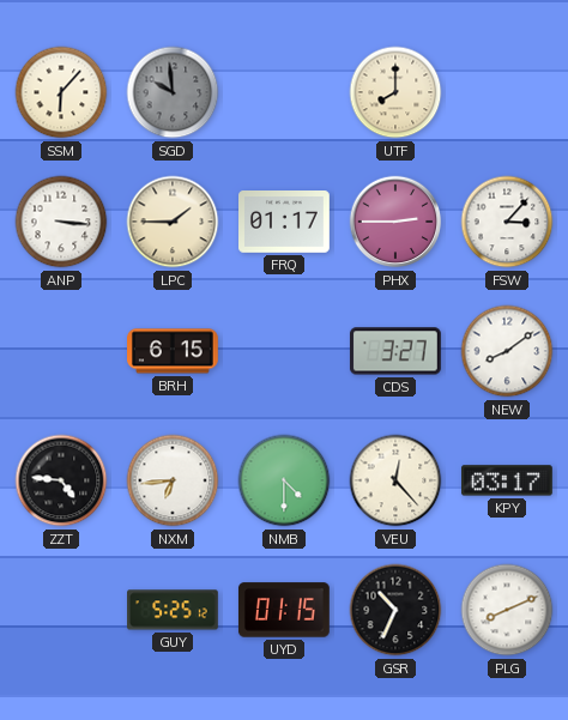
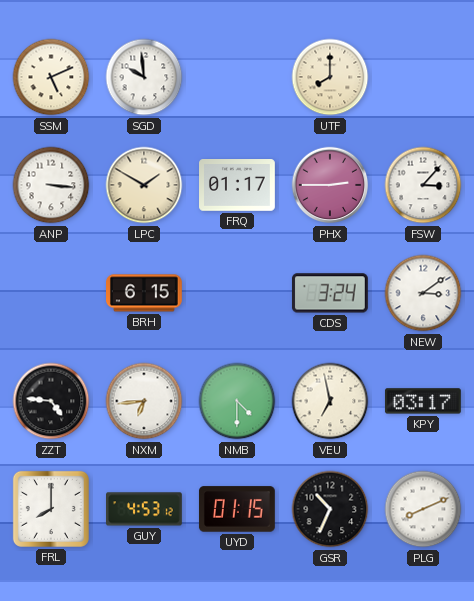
SSM: 6:07 -> 5:11
SGD dial: grey -> white
LPC: 1:45 -> 1:50
CDS: 3:27 -> 3:24
NEW: 8:09 -> 3:09
VEU: 12:23 -> 6:58
FRL: none -> 8:00
GUY: 5:25 -> 4:53
